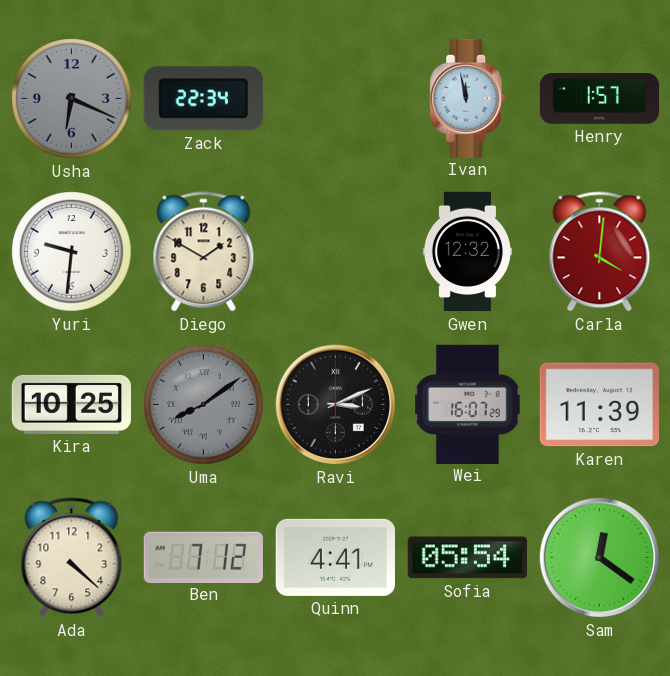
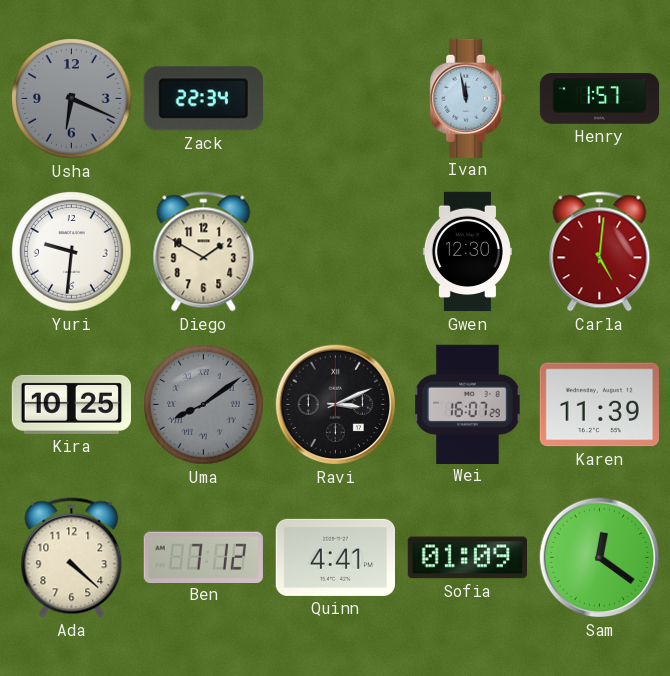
Gwen: 12:32 -> 12:30
Carla: 4:01 -> 5:01
Sofia: 05:54 -> 01:09
